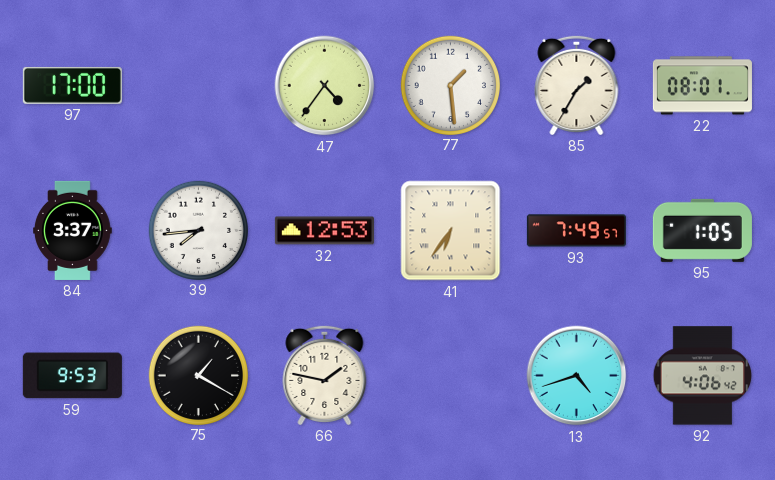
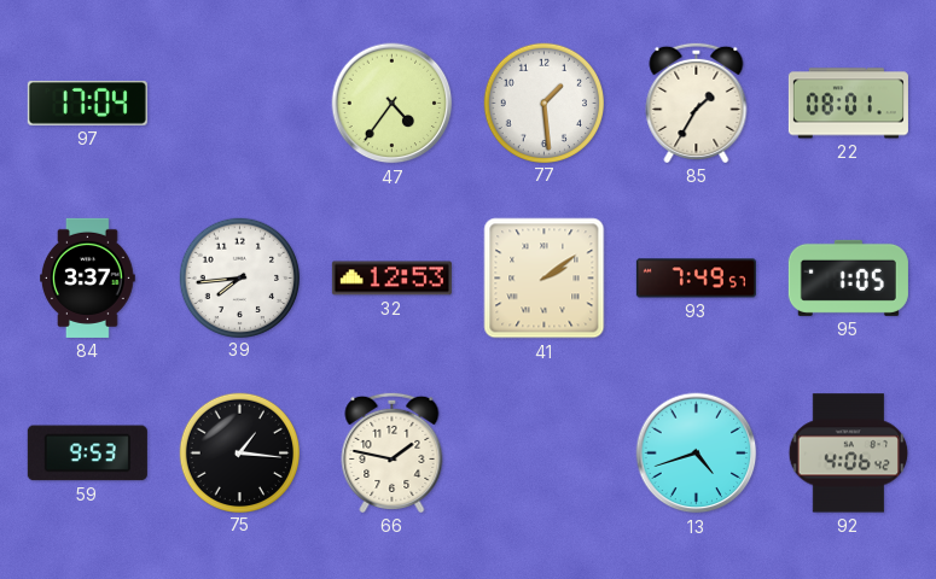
97: 17:00 -> 17:04
41: 6:36 -> 2:09
75: 1:20 -> 1:16
